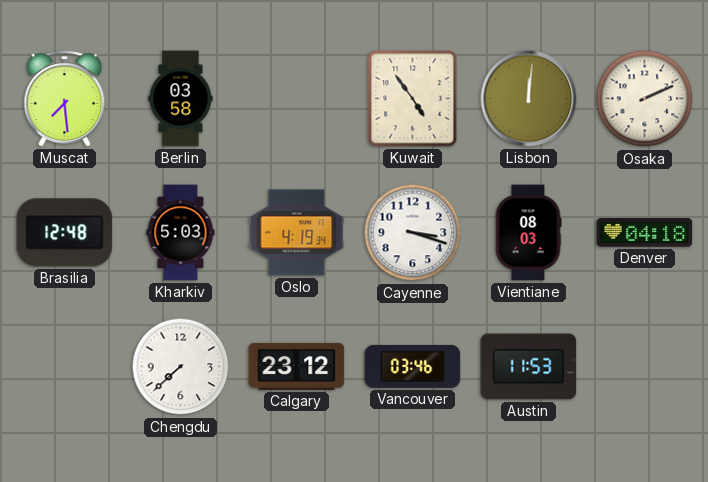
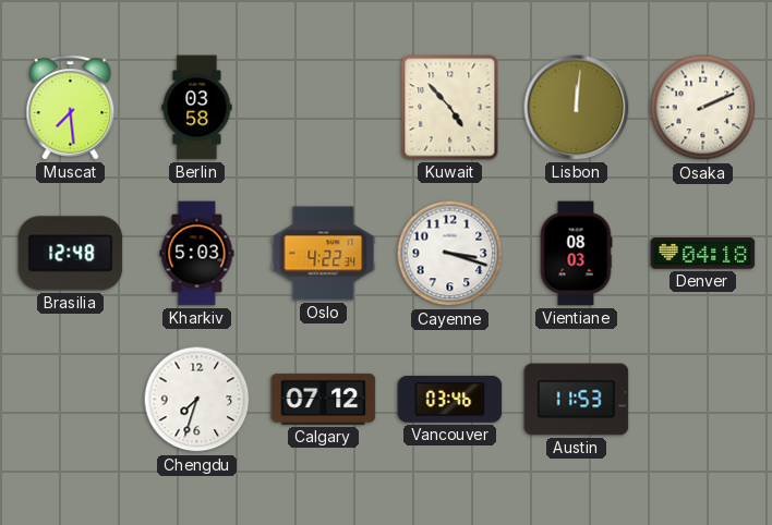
Kuwait: 4:54 -> 4:53
Oslo: 4:19 -> 4:22
Chengdu: 7:38 -> 7:33
Calgary: 23:12 -> 07:12
